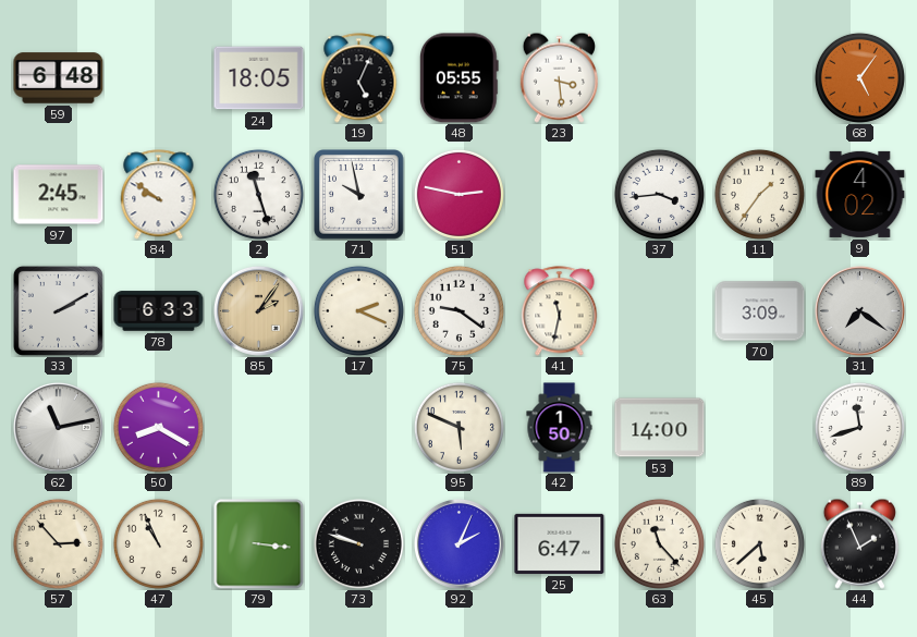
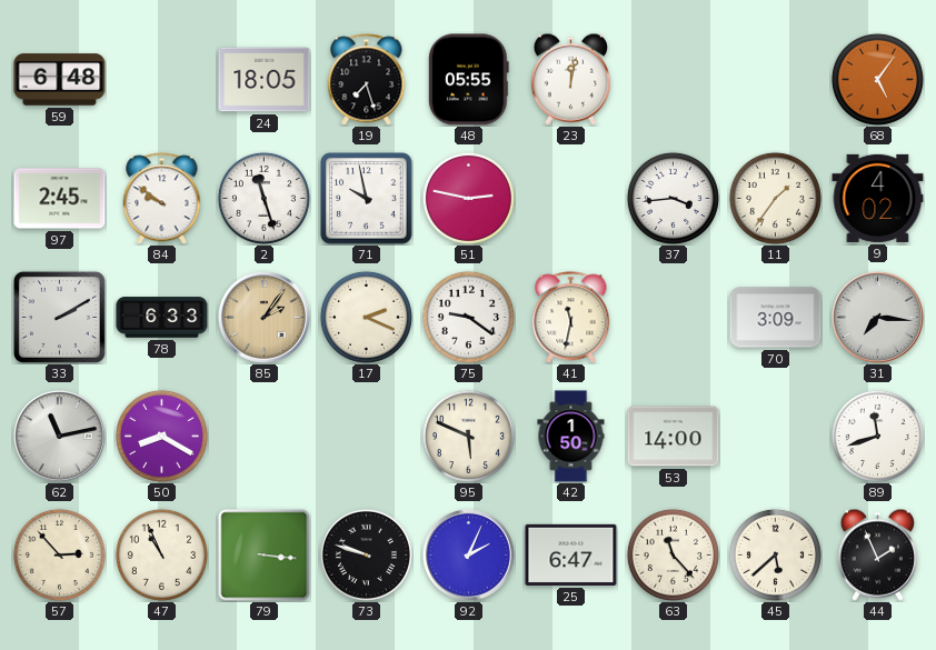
19: 5:04 -> 7:27
23: 3:29 -> 12:02
31: 7:21 -> 7:16
